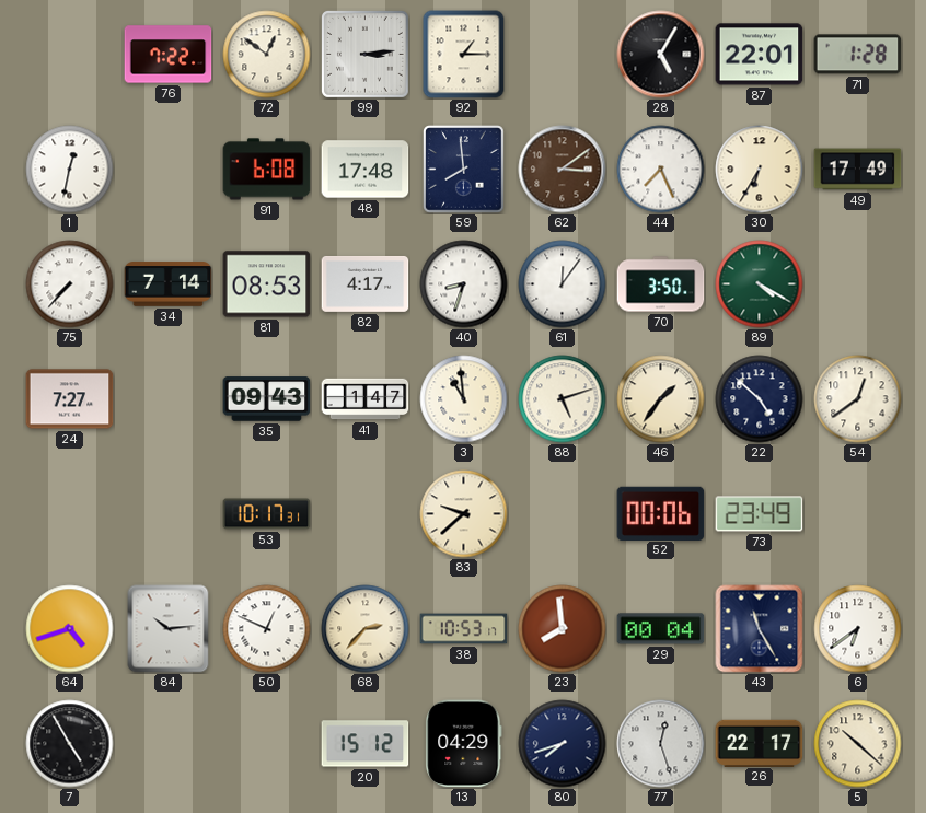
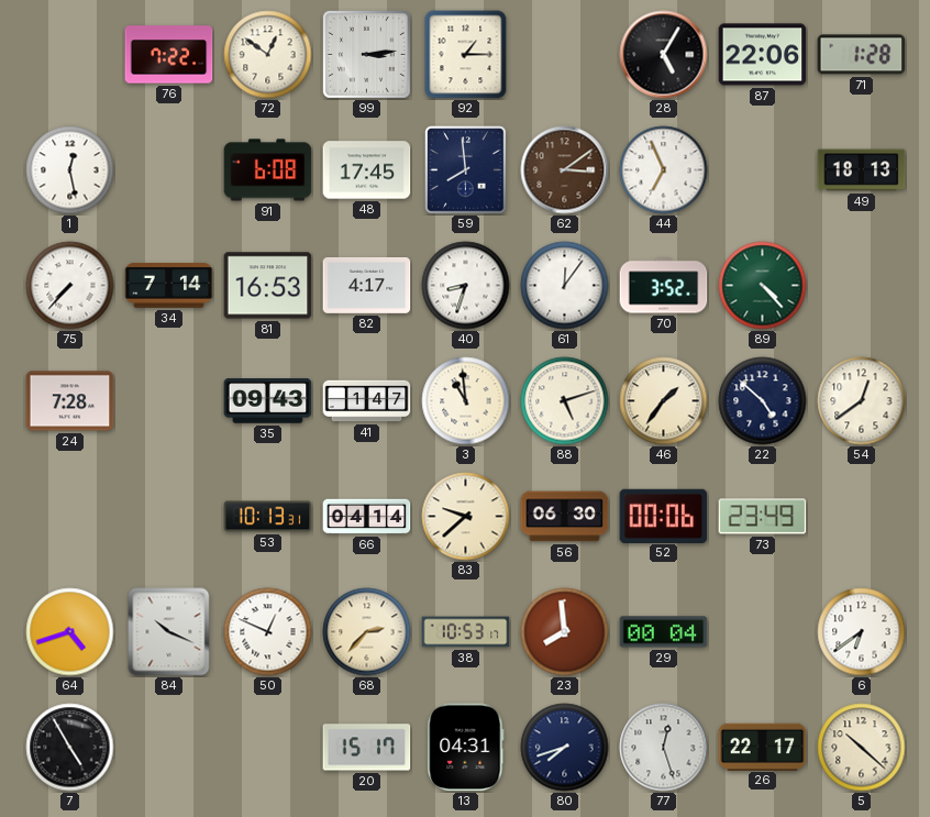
87: 22:01 -> 22:06
1: 12:32 -> 12:28
48: 17:48 -> 17:45
44: 7:26 -> 6:56
30: 6:35 -> none
49: 17:49 -> 18:13
81: 08:53 -> 16:53
70: 3:50 -> 3:52
89: 4:20 -> 4:23
24: 7:27 -> 7:28
53: 10:17 -> 10:13
66: none -> 04:14
56: none -> 06:30
84: 10:14 -> 10:19
43: 11:25 -> none
20: 15:12 -> 15:17
13: 04:29 -> 04:31
